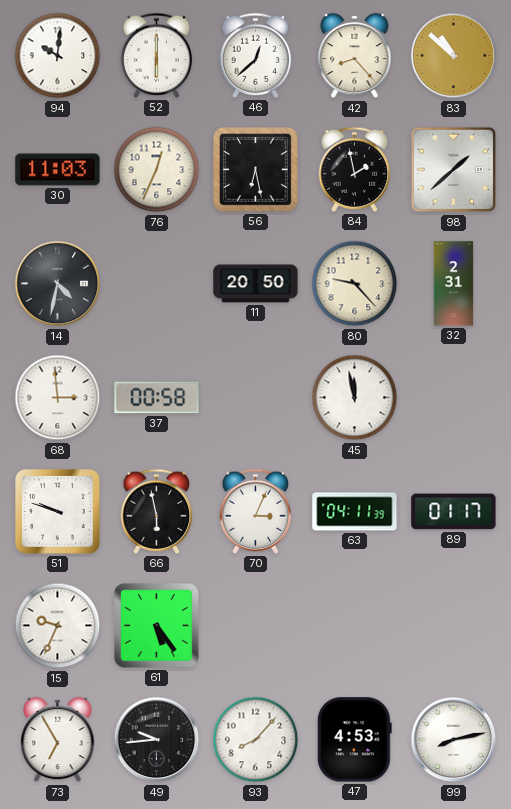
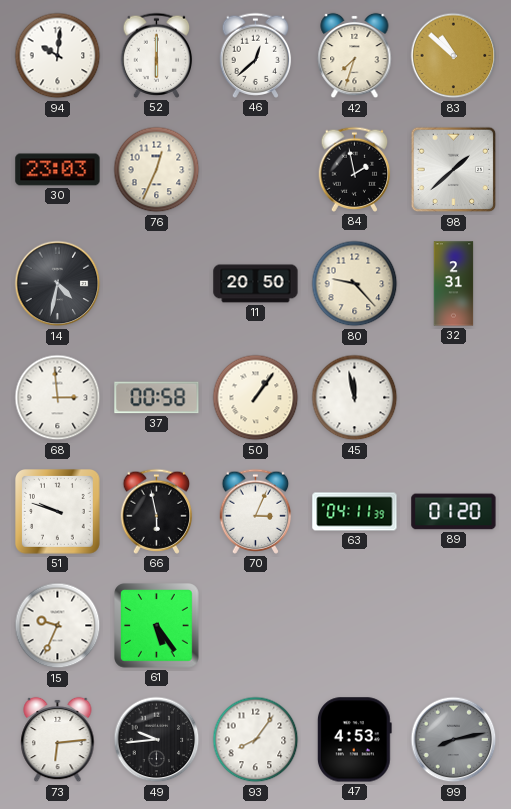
42: 8:23 -> 7:33
30: 11:03 -> 23:03
56: 6:28 -> none
50: none -> 1:06
89: 01:17 -> 01:20
73: 6:55 -> 6:14
93: 8:07 -> 8:06
99 dial: white -> grey
